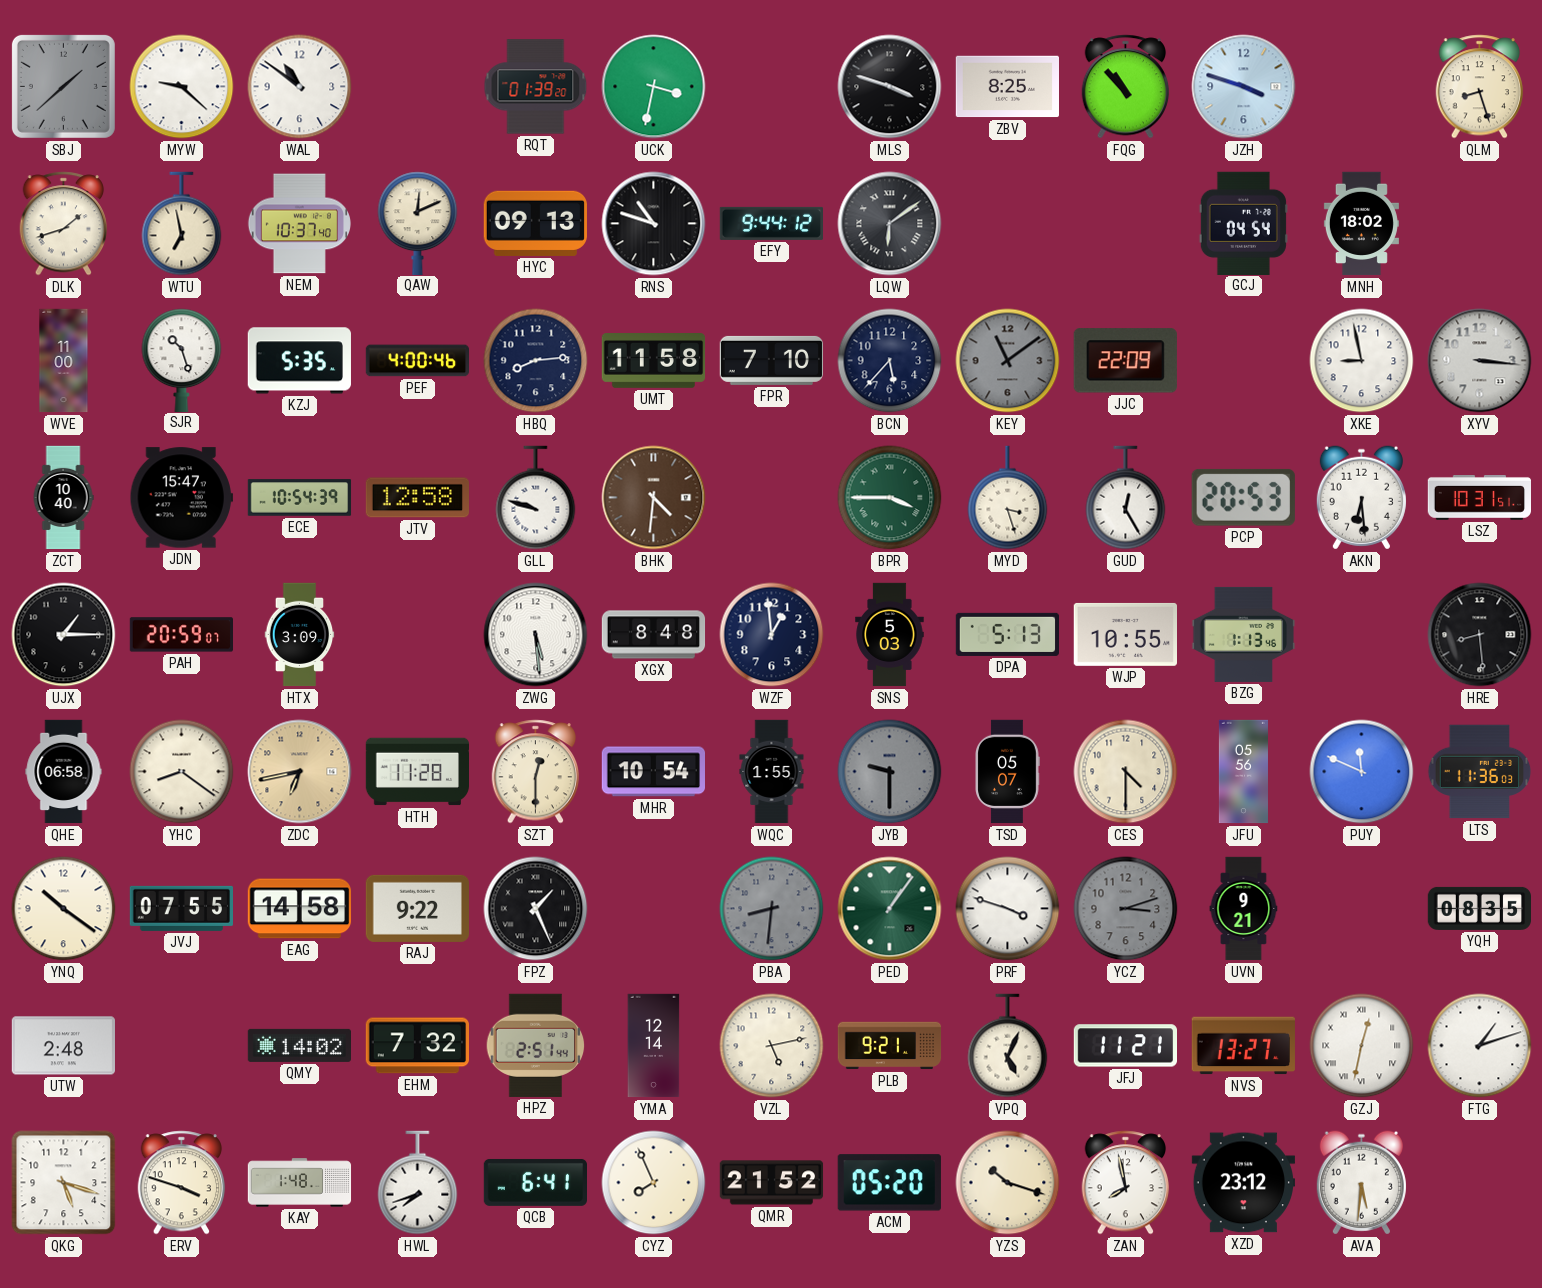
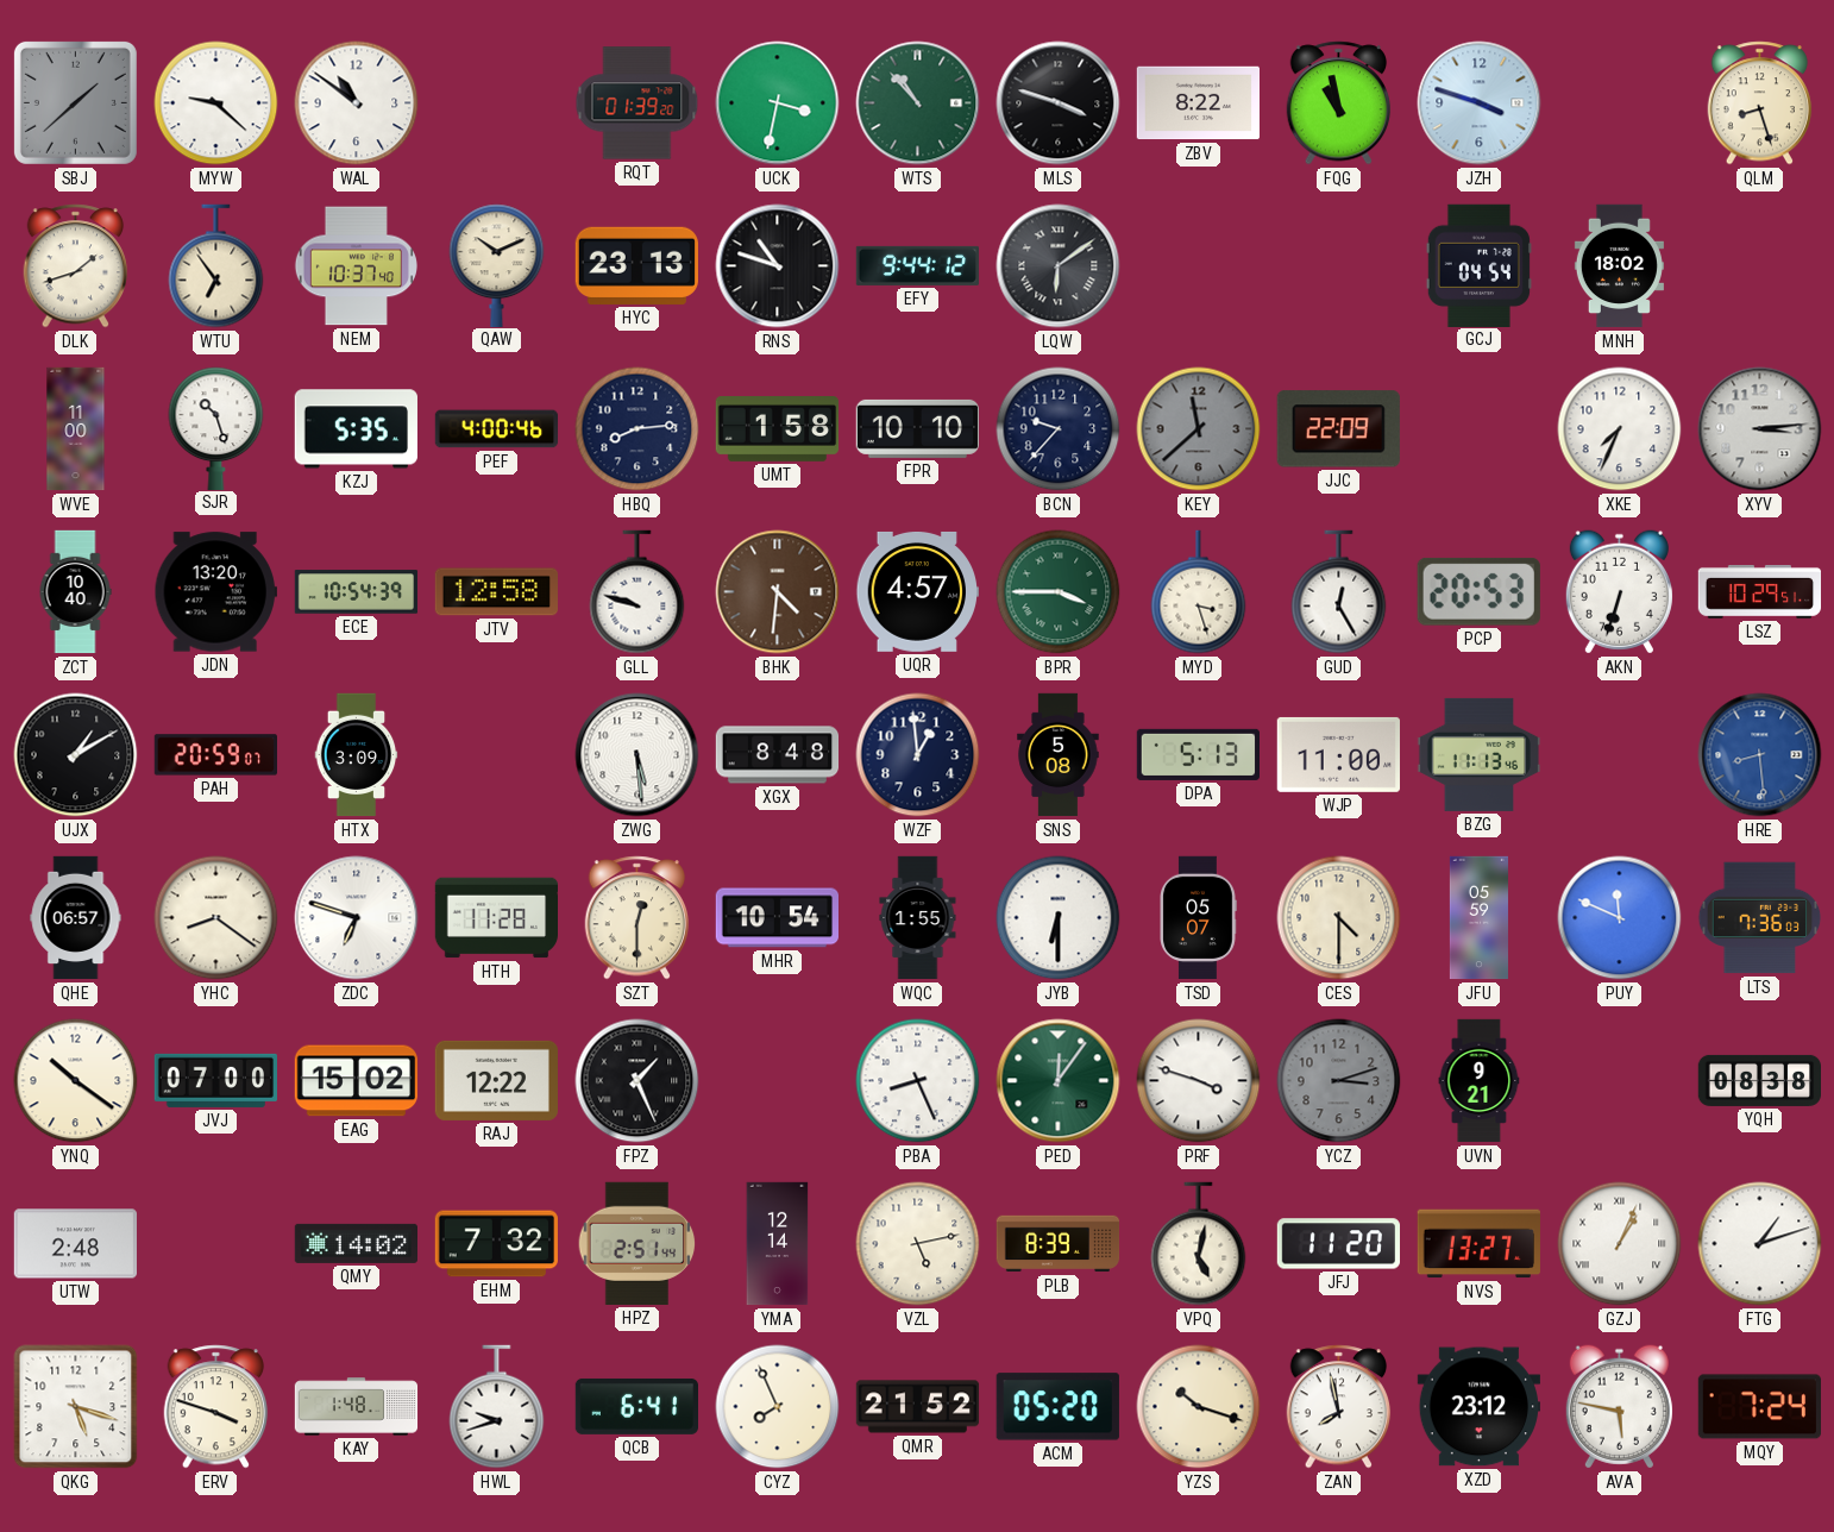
WTS: none -> 10:53
ZBV: 8:25 -> 8:22
FQG: 10:53 -> 10:58
WTU: 6:58 -> 6:54
QAW: 12:11 -> 10:11
HYC: 09:13 -> 23:13
UMT: 11:58 -> 1:58
FPR: 7:10 -> 10:10
BCN: 5:37 -> 9:37
KEY: 11:09 -> 11:38
XKE: 8:58 -> 7:34
XYV: 3:16 -> 3:14
JDN: 15:47 -> 13:20
UQR: none -> 4:57
AKN: 6:29 -> 6:33
LSZ: 10:31 -> 10:29
UJX: 1:15 -> 1:10
SNS: 5:03 -> 5:08
WJP: 10:55 -> 11:00
BZG: 1:13 -> 11:13
HRE dial: black -> blue
QHE: 06:58 -> 06:57
ZDC: 6:43 -> 6:48
ZDC dial: champagne -> white
JYB: 9:30 -> 6:30
JYB dial: grey -> white
JFU: 05:56 -> 05:59
LTS: 11:36 -> 7:36
JVJ: 07:55 -> 07:00
EAG: 14:58 -> 15:02
RAJ: 9:22 -> 12:22
PBA: 8:31 -> 8:26
PBA dial: grey -> white
PED: 1:06 -> 12:06
YQH: 08:35 -> 08:38
PLB: 9:21 -> 8:39
VPQ: 5:04 -> 5:02
JFJ: 11:21 -> 11:20
GZJ: 12:32 -> 1:04
HWL: 7:42 -> 9:42
AVA: 5:31 -> 5:47
MQY: none -> 7:24
